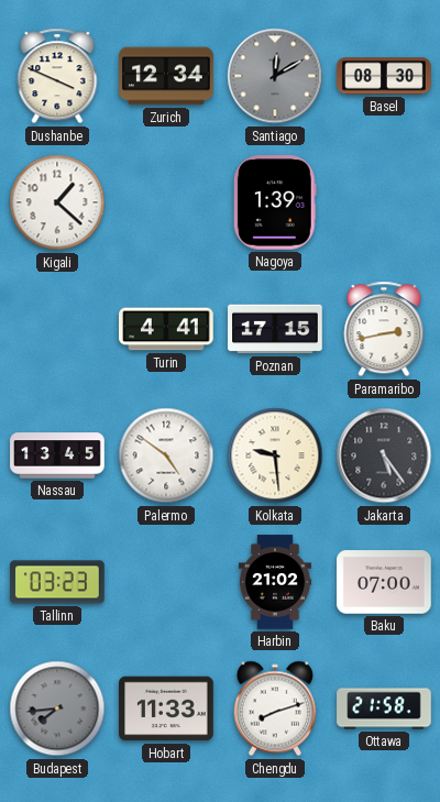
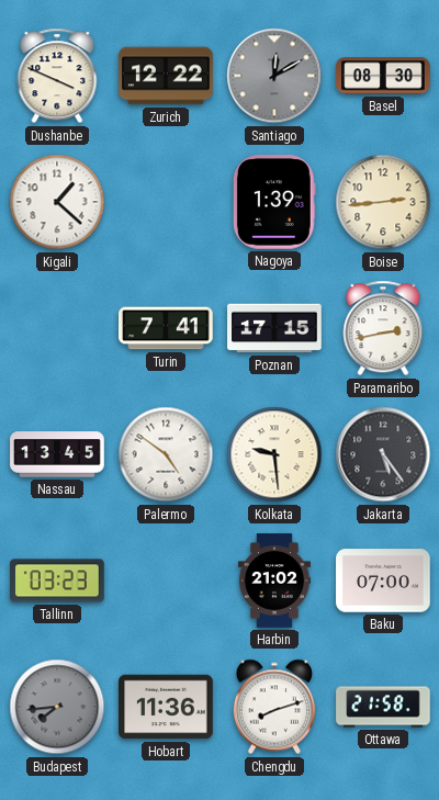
Zurich: 12:34 -> 12:22
Boise: none -> 2:44
Turin: 4:41 -> 7:41
Hobart: 11:33 -> 11:36
